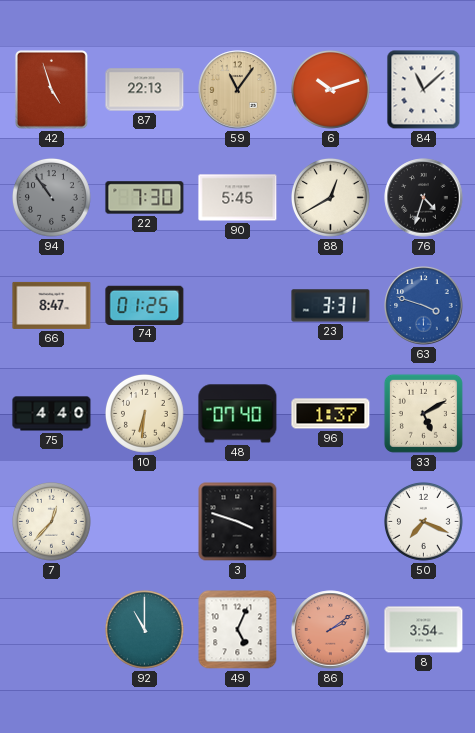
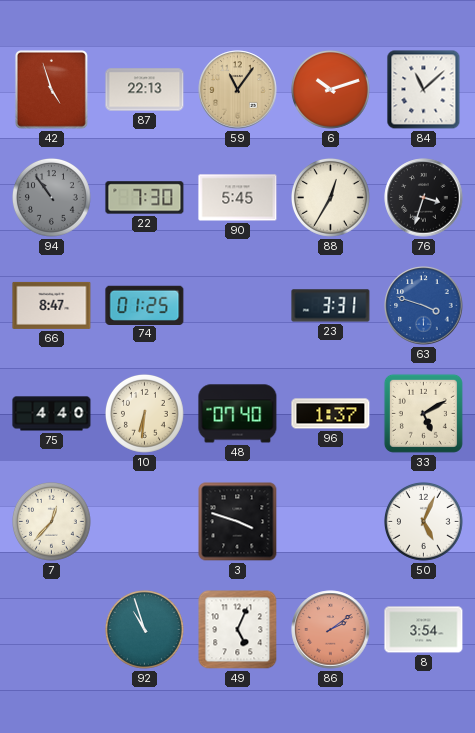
88: 12:40 -> 12:35
76: 4:33 -> 3:33
50: 7:19 -> 5:04
92: 11:00 -> 10:57
